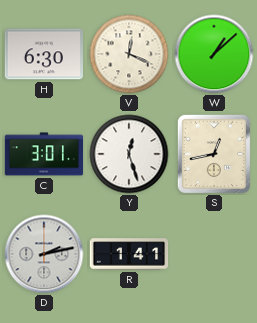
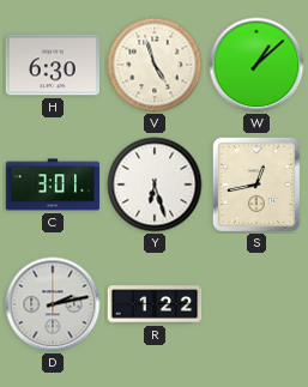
V: 12:19 -> 4:57
Y: 12:27 -> 6:27
R: 1:41 -> 1:22
